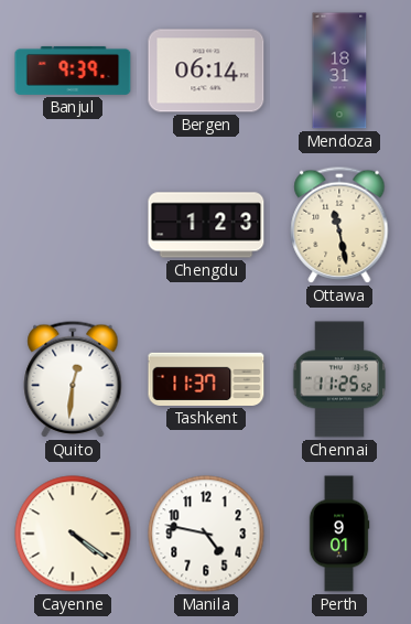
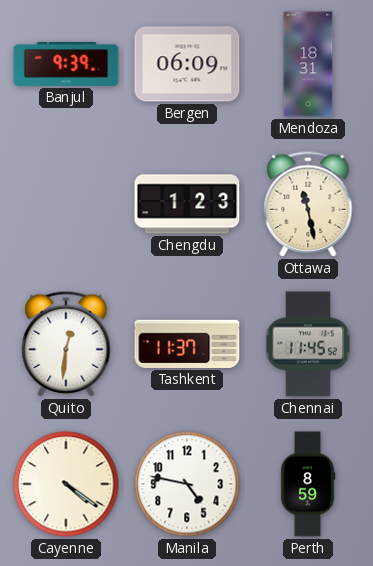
Bergen: 06:14 -> 06:09
Chennai: 11:25 -> 11:45
Perth: 9:01 -> 8:59
